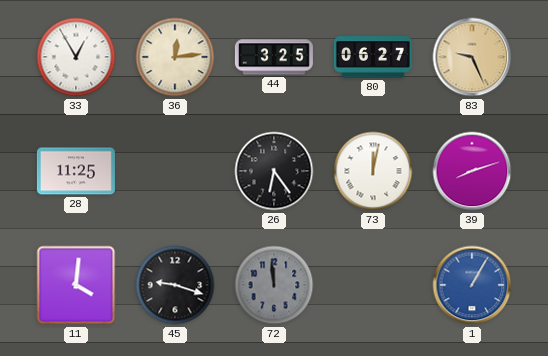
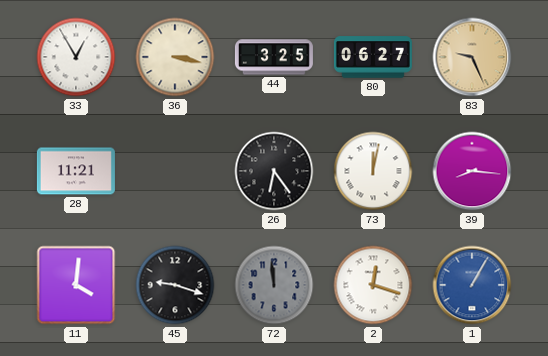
36: 12:14 -> 3:17
28: 11:25 -> 11:21
39: 8:12 -> 8:16
2: none -> 12:18
